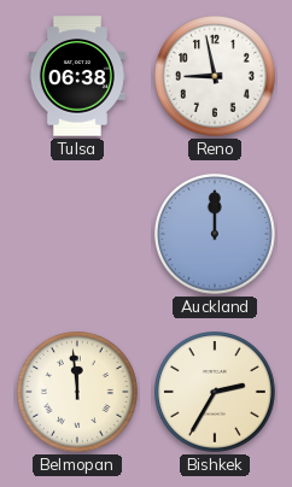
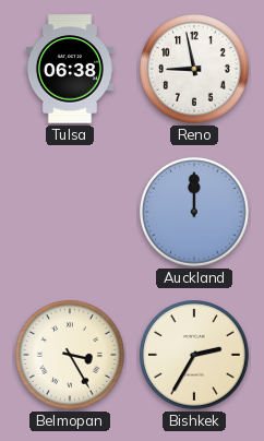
Belmopan: 11:59 -> 3:25
